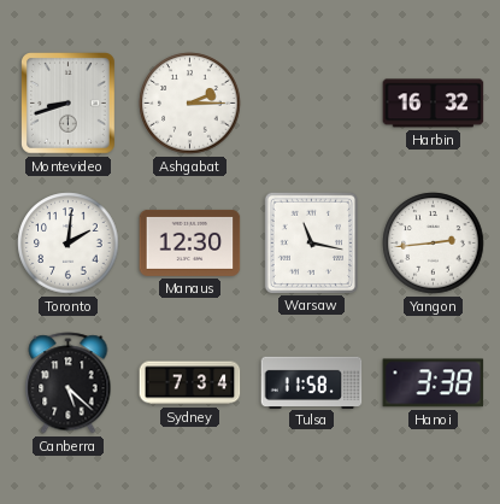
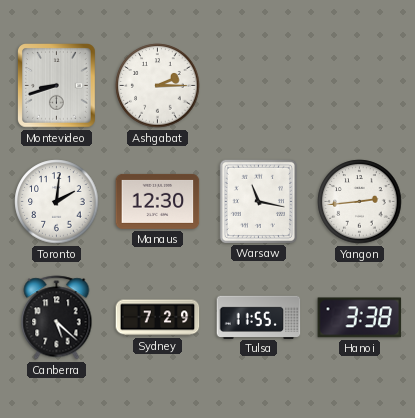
Harbin: 16:32 -> none
Sydney: 7:34 -> 7:29
Tulsa: 11:58 -> 11:55
